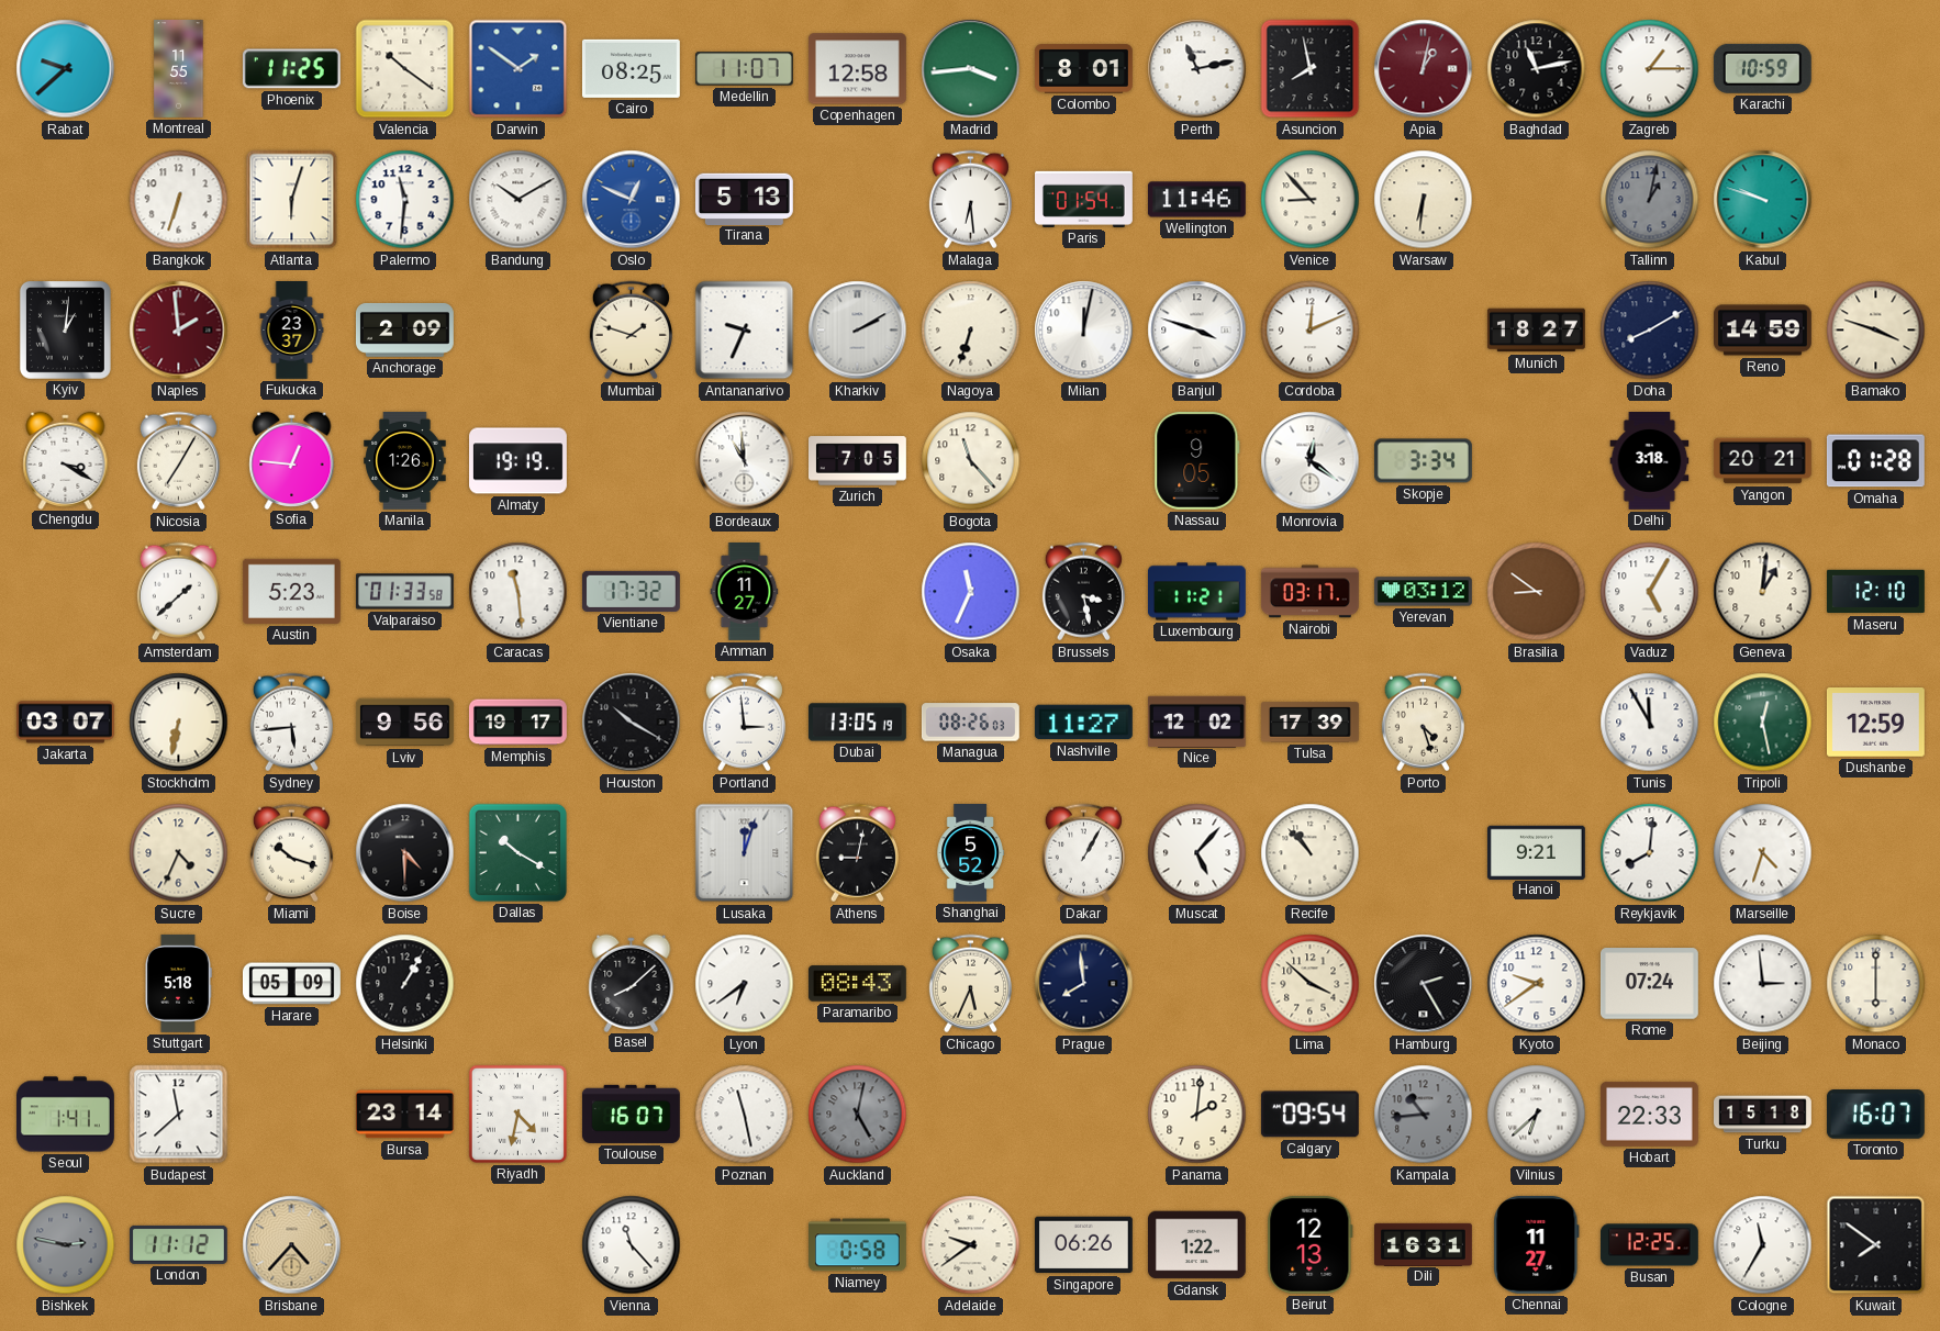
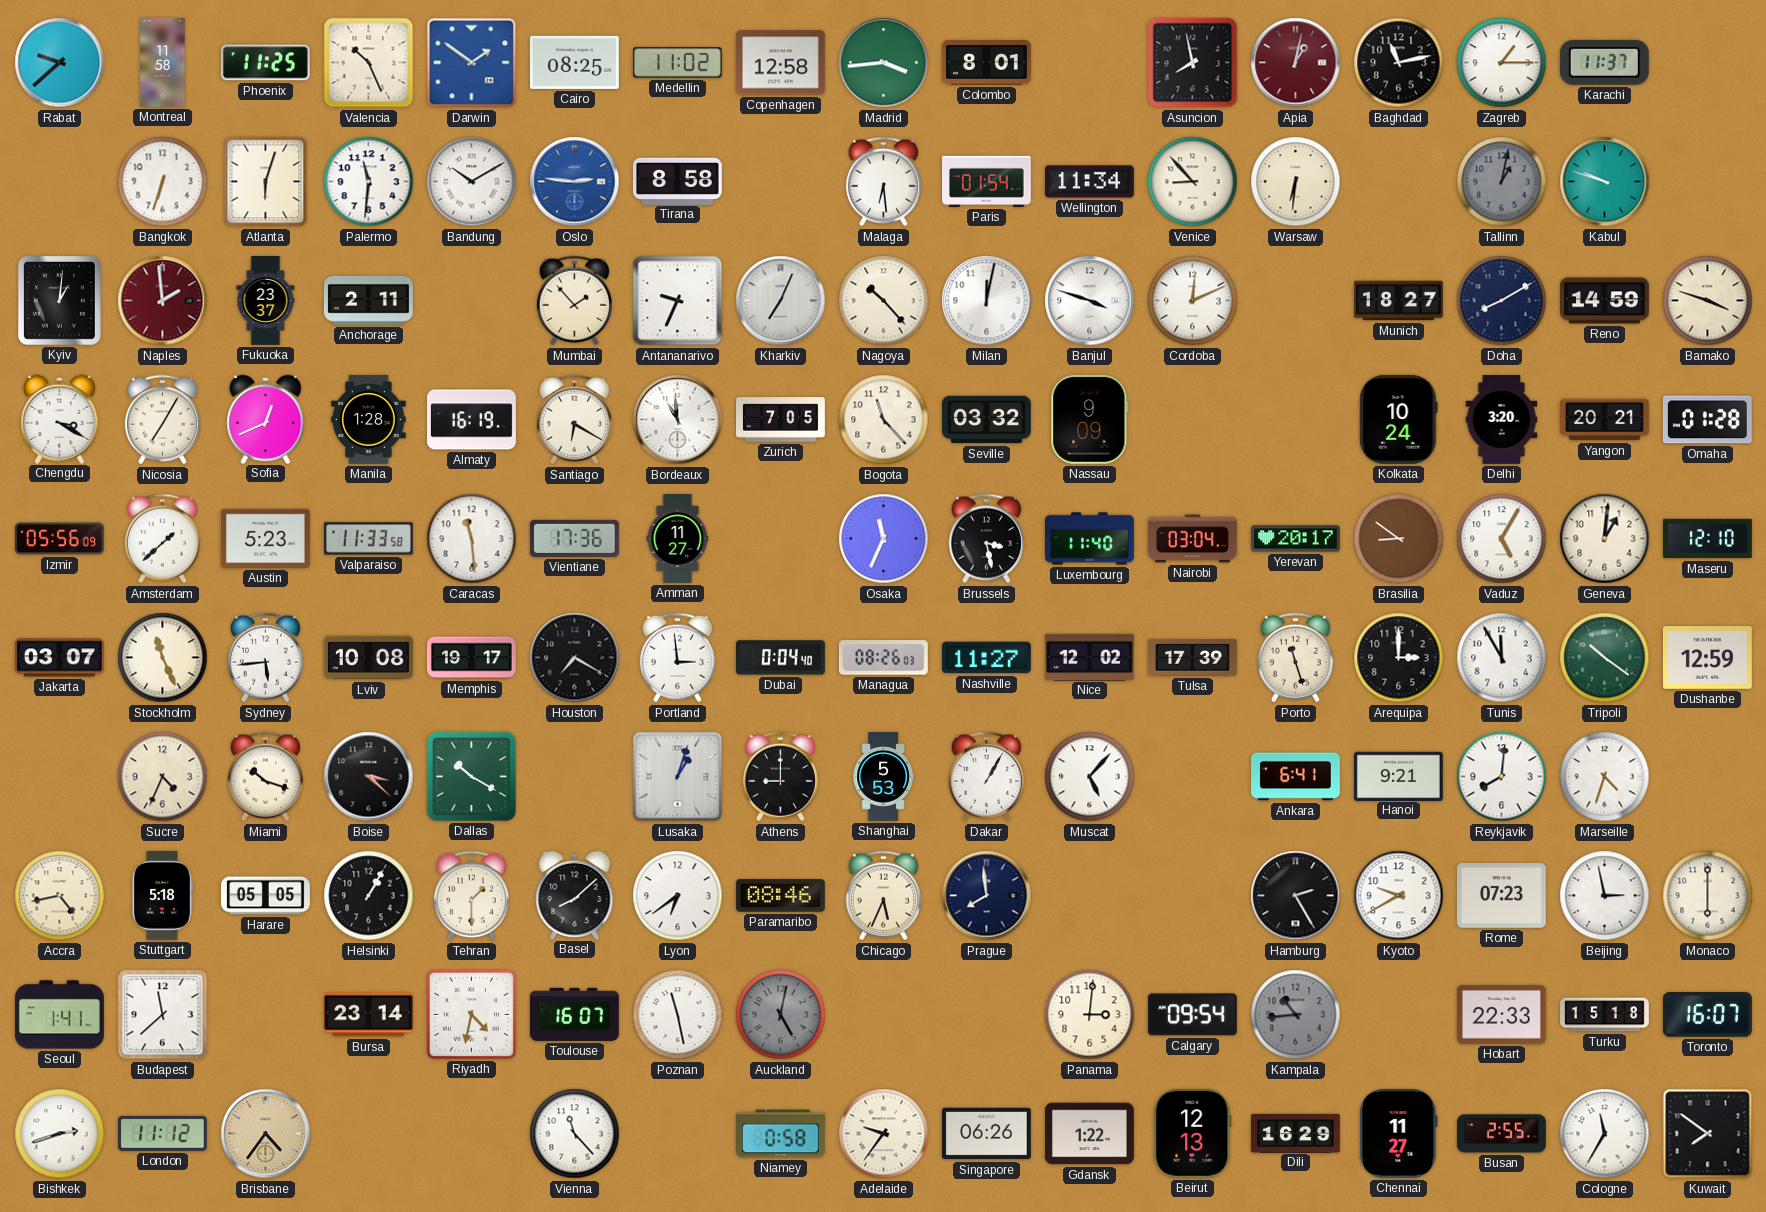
Montreal: 11:55 -> 11:58
Valencia: 10:21 -> 10:26
Medellin: 11:07 -> 11:02
Perth: 11:13 -> none
Karachi: 10:59 -> 11:37
Oslo: 12:49 -> 2:46
Tirana: 5:13 -> 8:58
Wellington: 11:46 -> 11:34
Anchorage: 2:09 -> 2:11
Mumbai: 1:48 -> 1:53
Kharkiv: 2:10 -> 7:04
Nagoya: 6:33 -> 10:23
Sofia: 12:46 -> 12:41
Manila: 1:26 -> 1:28
Almaty: 19:19 -> 16:19
Santiago: none -> 6:20
Seville: none -> 03:32
Nassau: 9:05 -> 9:09
Monrovia: 12:21 -> none
Skopje: 3:34 -> none
Kolkata: none -> 10:24
Delhi: 3:18 -> 3:20
Izmir: none -> 05:56
Valparaiso: 01:33 -> 11:33
Vientiane: 17:32 -> 17:36
Luxembourg: 11:21 -> 11:40
Nairobi: 03:17 -> 03:04
Yerevan: 03:12 -> 20:17
Stockholm: 6:32 -> 11:26
Lviv: 9:56 -> 10:08
Houston: 10:20 -> 7:20
Dubai: 13:05 -> 0:04
Porto: 4:27 -> 11:27
Arequipa: none -> 3:00
Tripoli: 12:28 -> 10:21
Boise: 4:30 -> 3:22
Lusaka: 12:03 -> 1:03
Athens: 9:02 -> 9:00
Shanghai: 5:52 -> 5:53
Recife: 10:53 -> none
Ankara: none -> 6:41
Accra: none -> 4:43
Harare: 05:09 -> 05:05
Tehran: none -> 1:30
Paramaribo: 08:43 -> 08:46
Lima: 3:52 -> none
Kyoto: 9:39 -> 9:40
Rome: 07:24 -> 07:23
Beijing: 2:59 -> 2:58
Panama: 2:01 -> 3:01
Vilnius: 6:38 -> none
Bishkek: 2:47 -> 2:42
Bishkek dial: grey -> white
Brisbane: 4:37 -> 4:36
Adelaide: 9:39 -> 9:36
Dili: 16:31 -> 16:29
Busan: 12:25 -> 2:55
